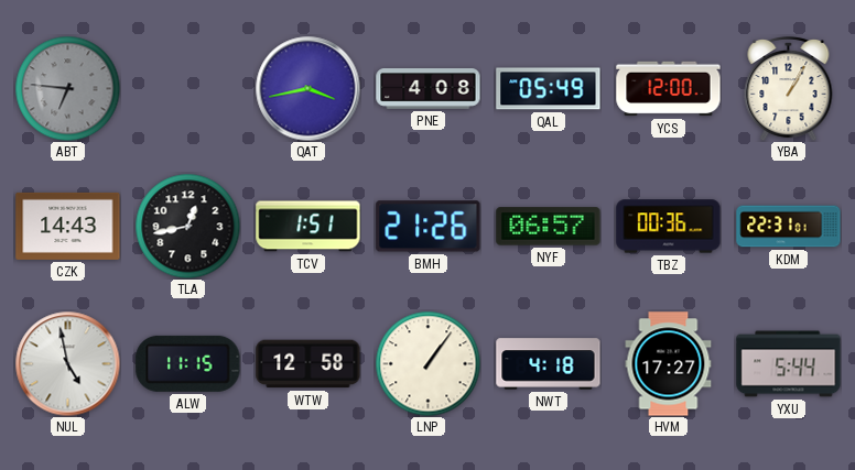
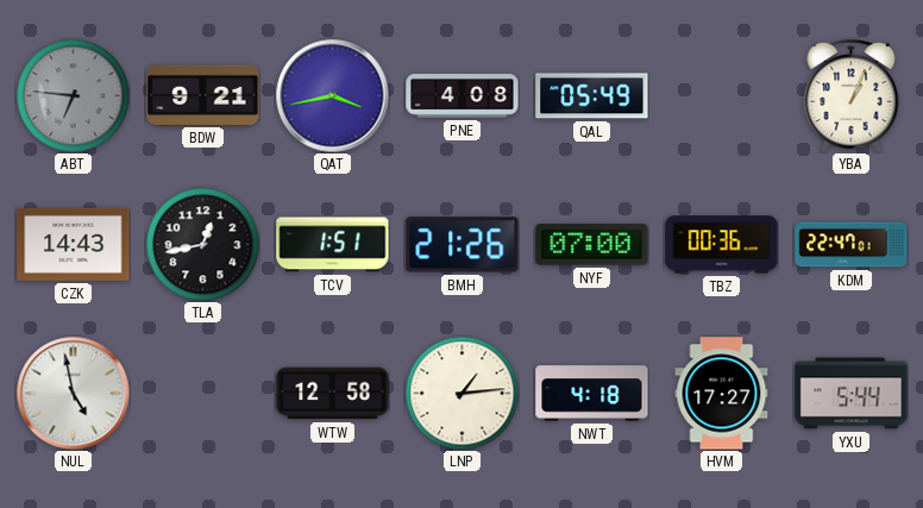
BDW: none -> 9:21
YCS: 12:00 -> none
YBA: 1:05 -> 1:04
NYF: 06:57 -> 07:00
KDM: 22:31 -> 22:47
ALW: 11:15 -> none
LNP: 1:06 -> 1:14
